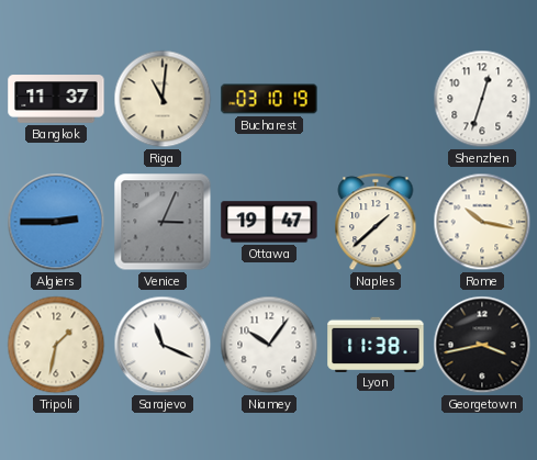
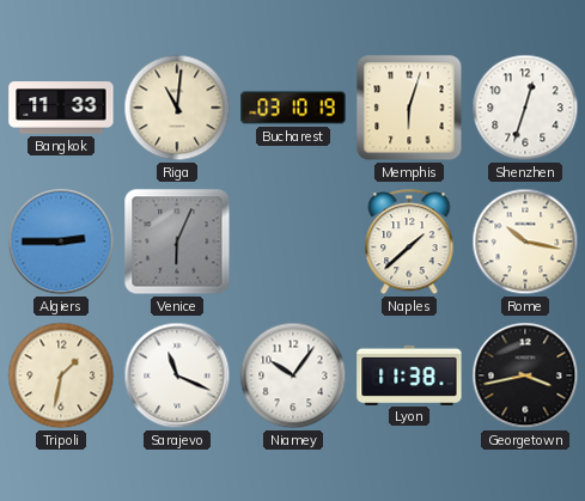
Bangkok: 11:37 -> 11:33
Memphis: none -> 6:03
Venice: 3:04 -> 6:04
Ottawa: 19:47 -> none
